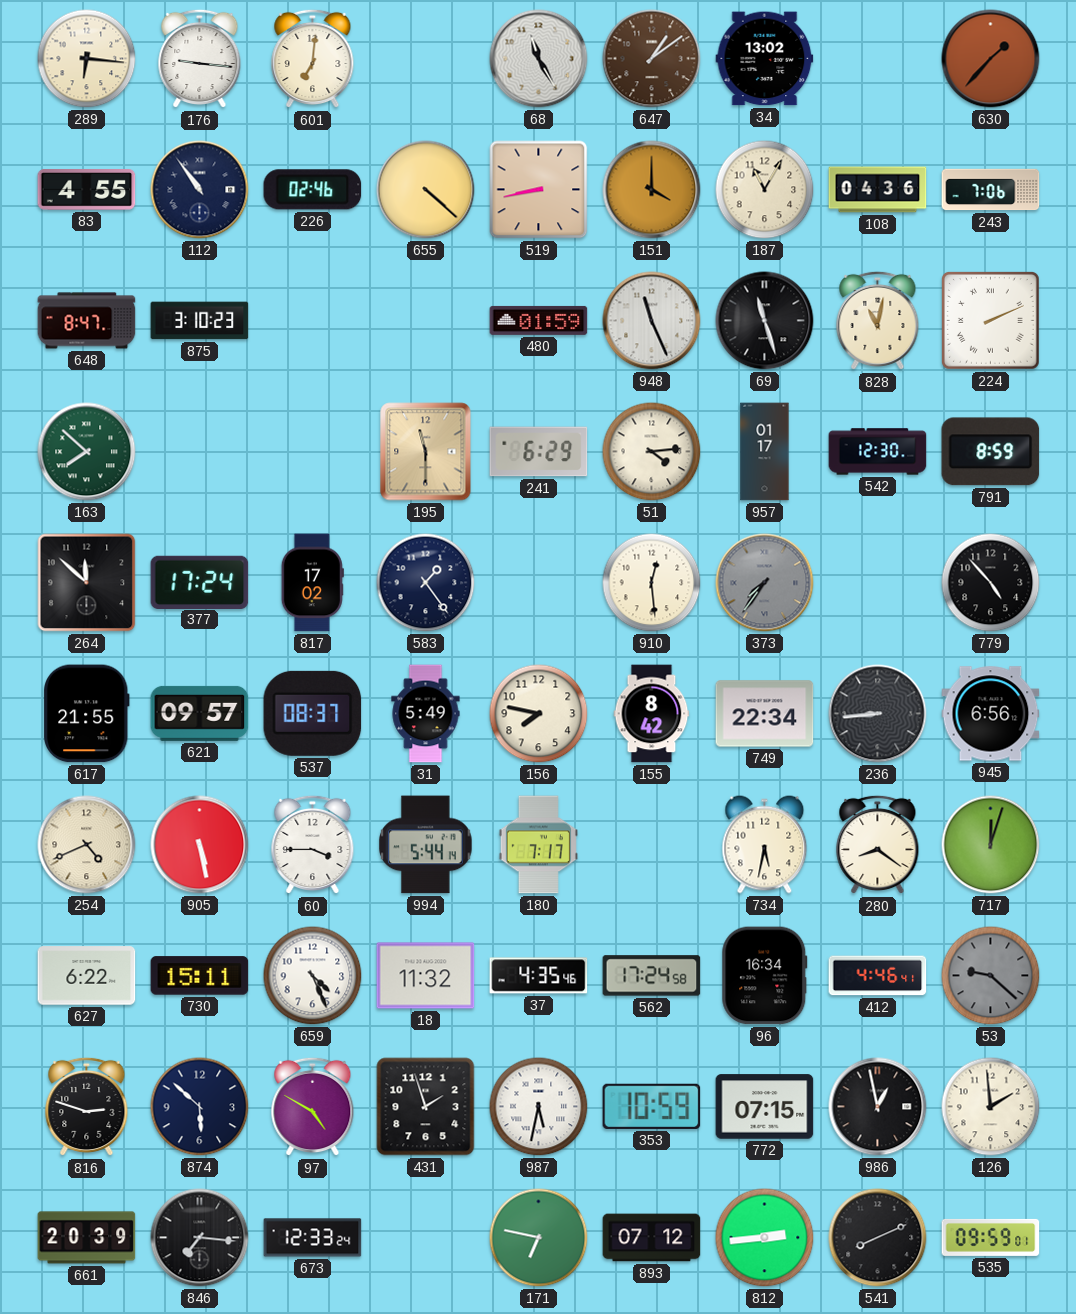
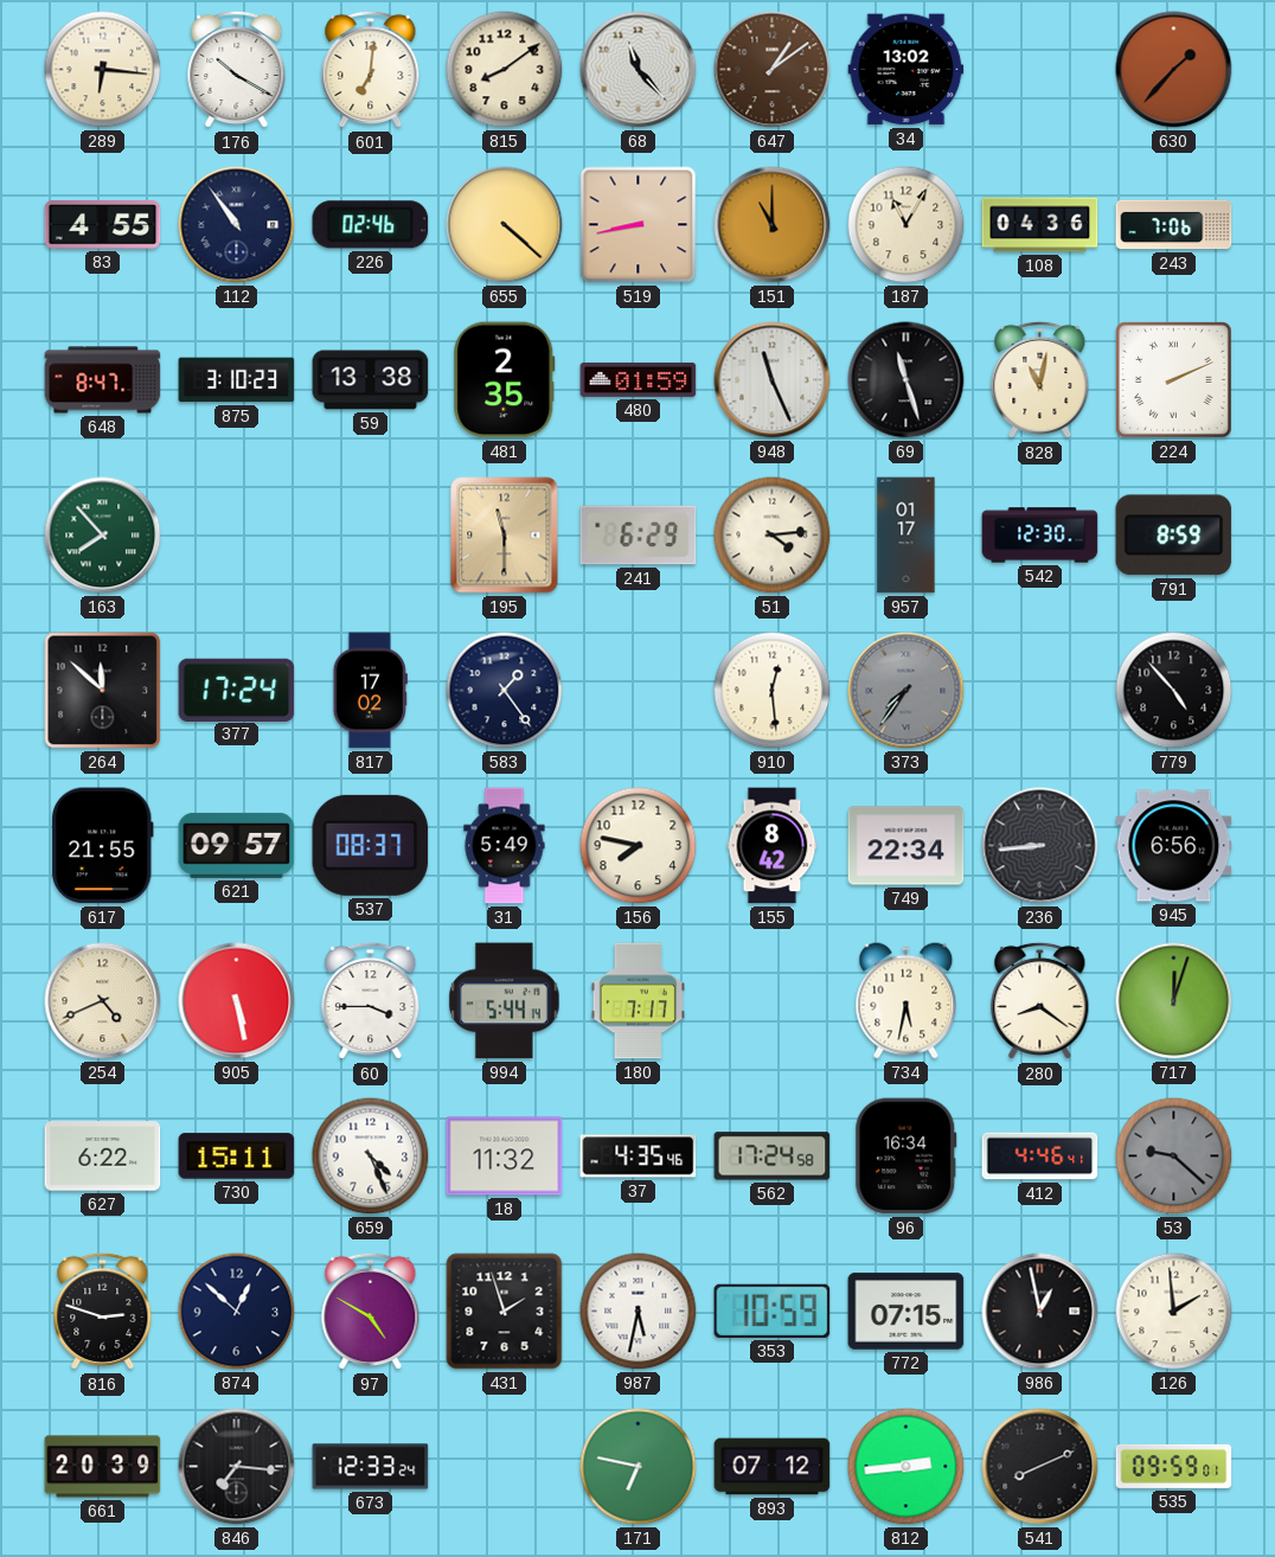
176: 9:16 -> 10:20
815: none -> 8:09
68: 11:25 -> 11:23
151: 4:00 -> 11:00
59: none -> 13:38
481: none -> 2:35
163: 7:52 -> 7:53
874: 5:52 -> 12:52
